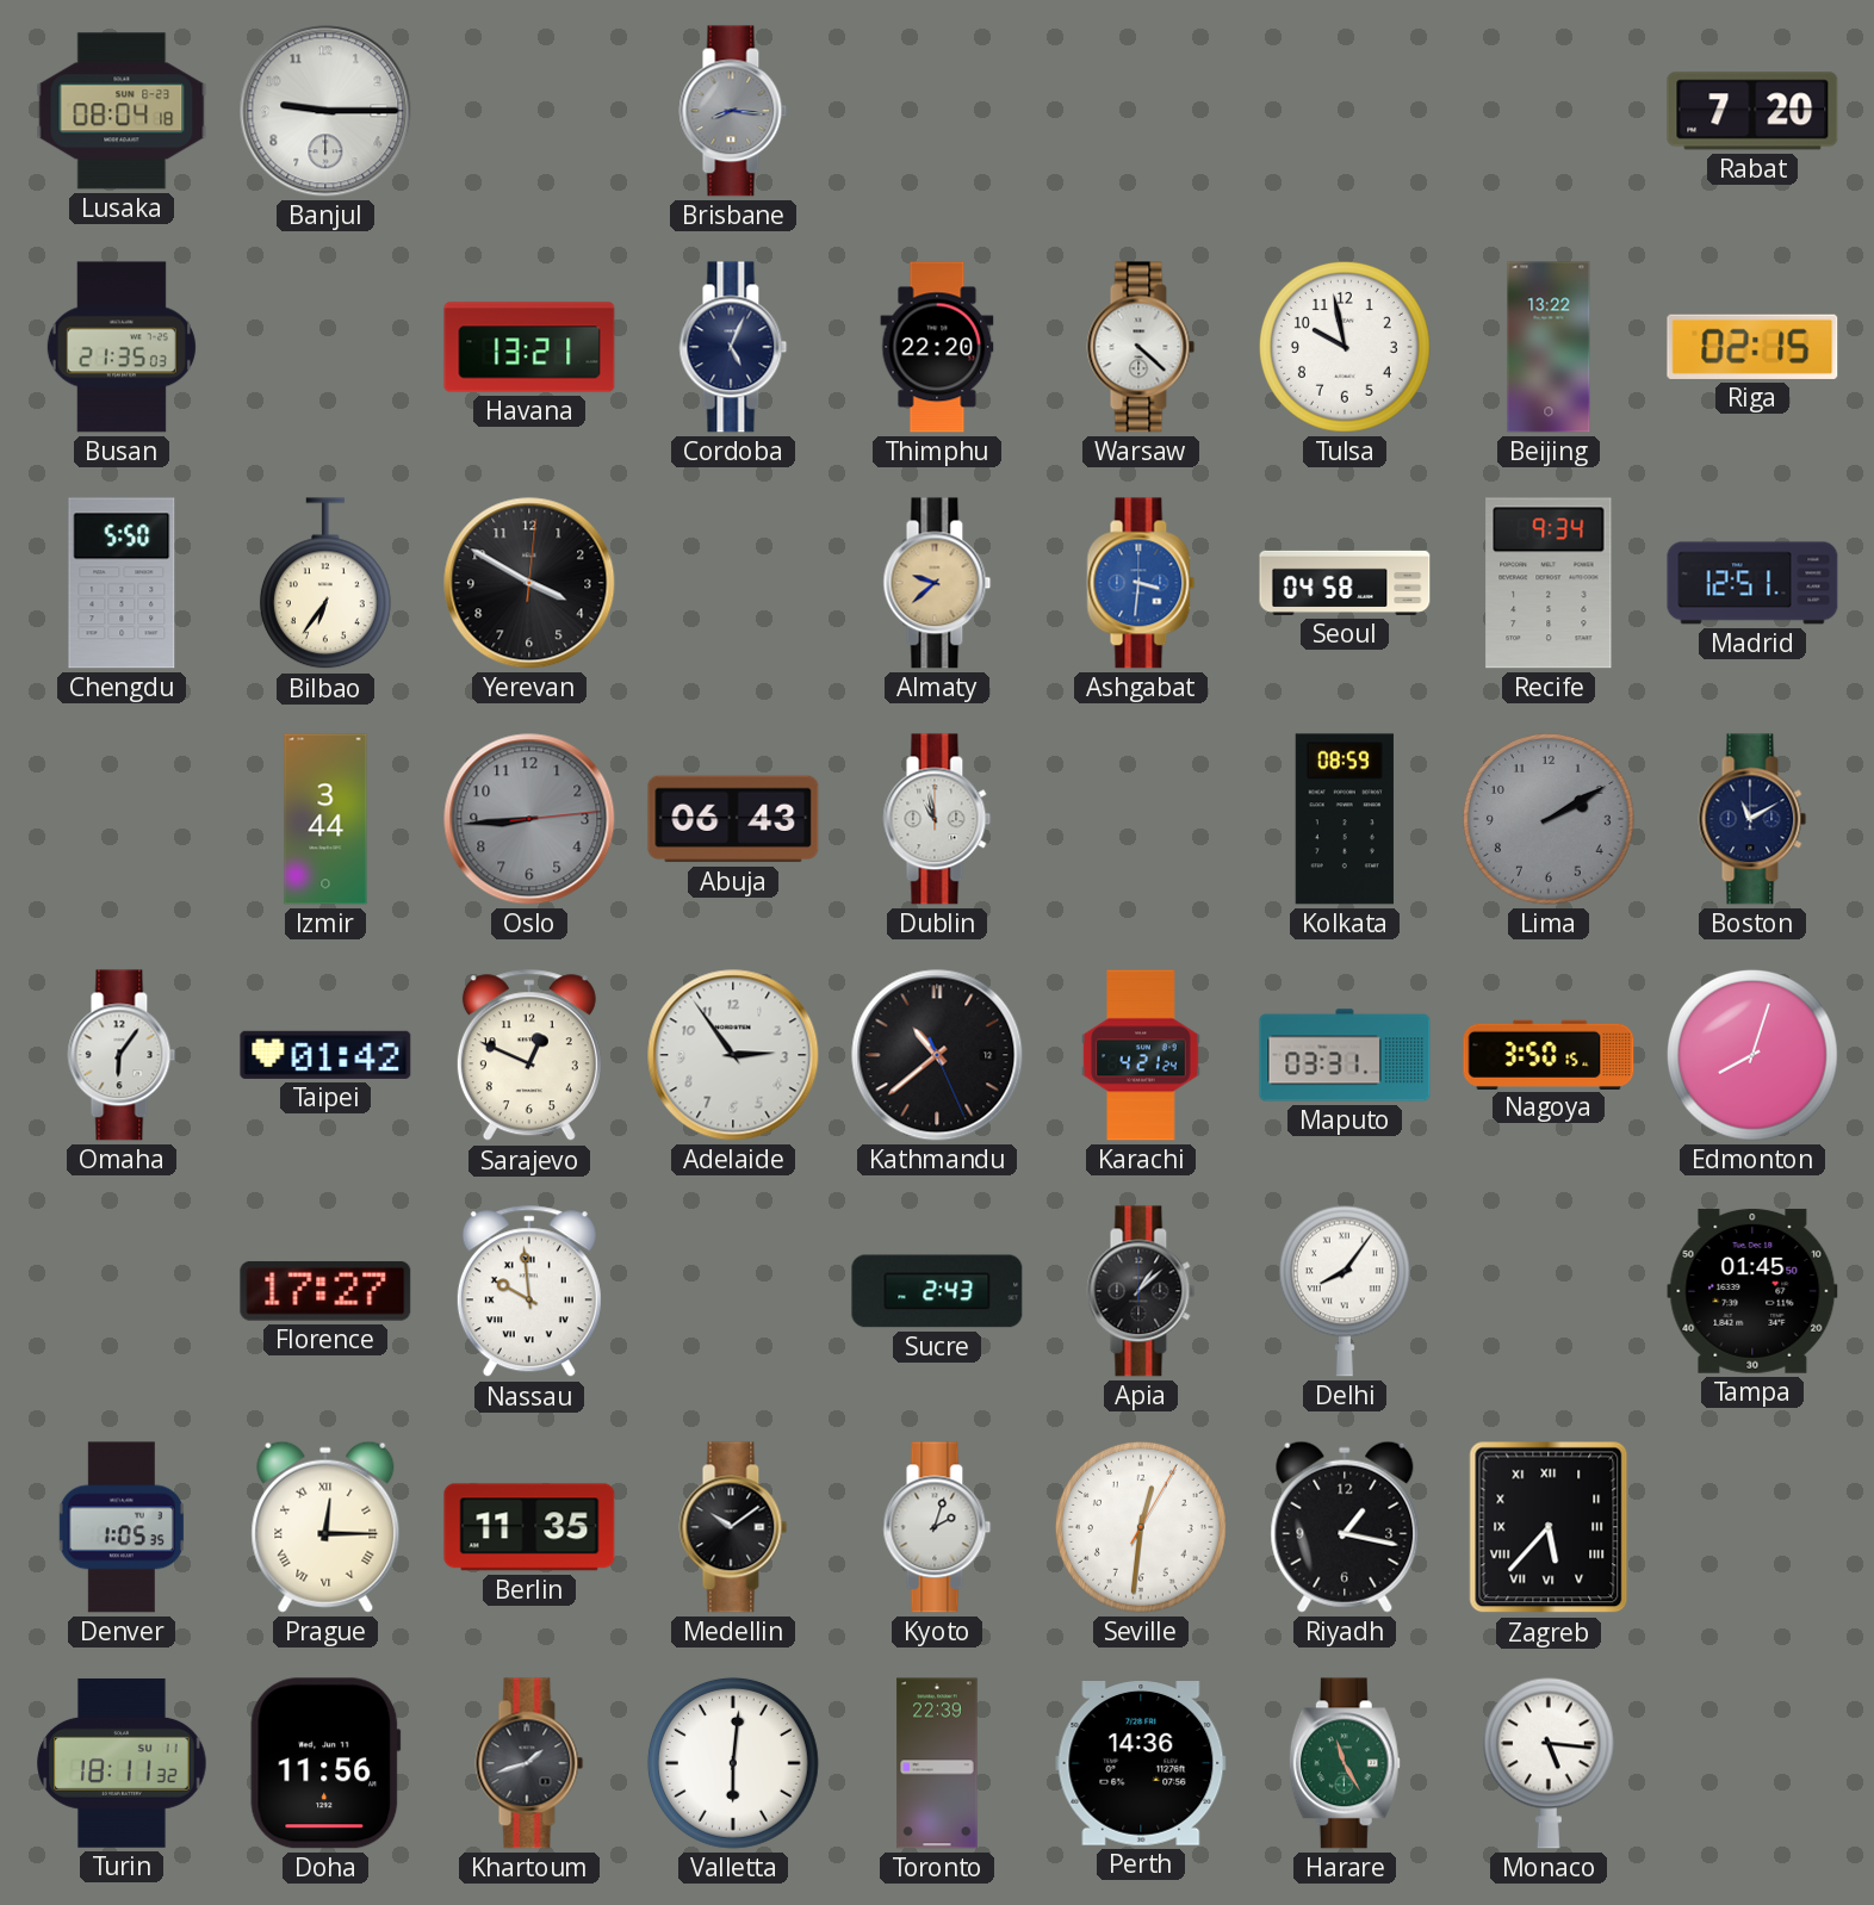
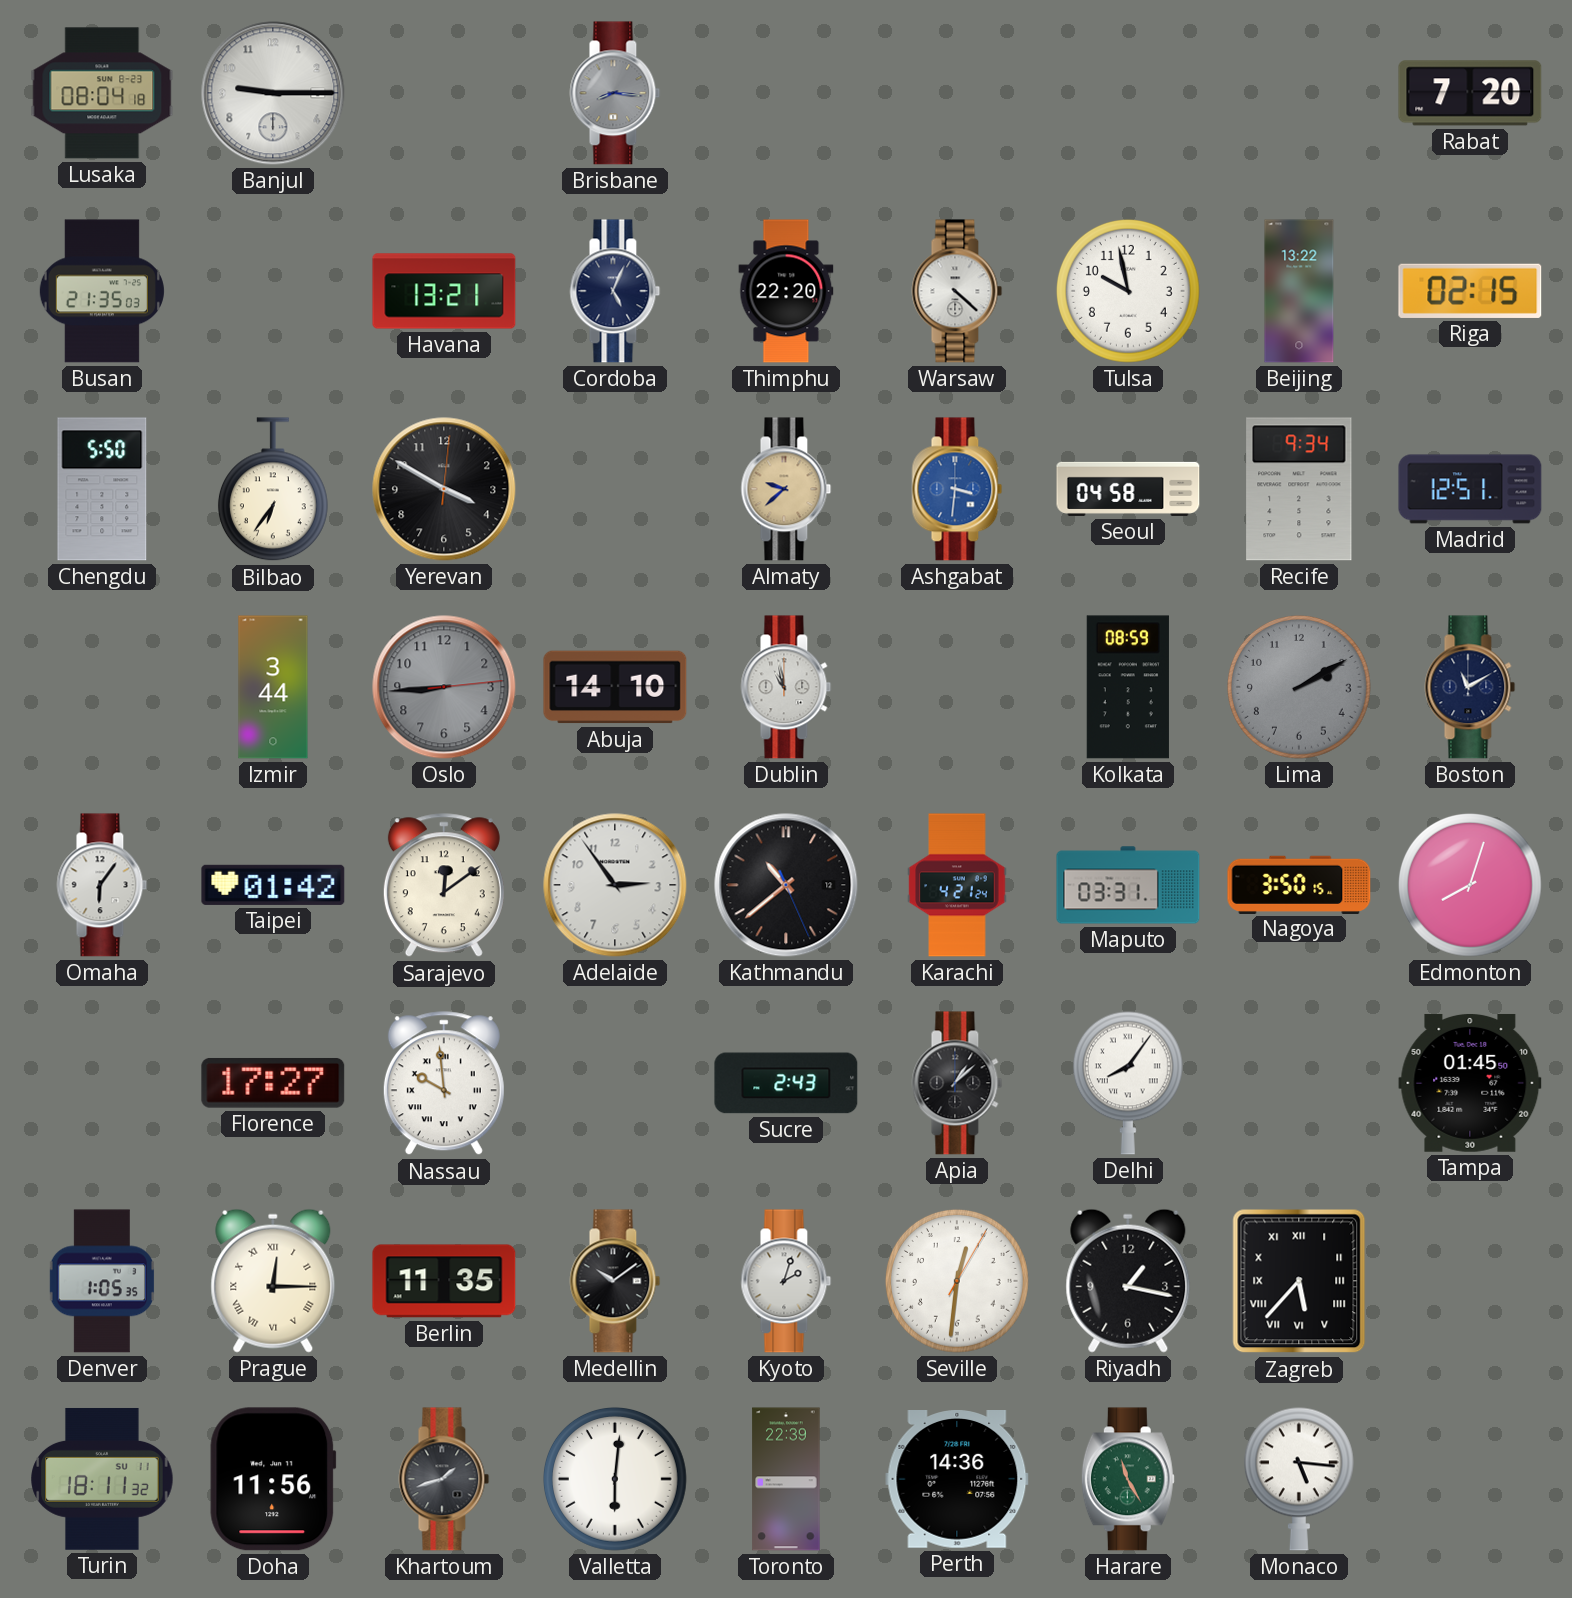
Abuja: 06:43 -> 14:10
Sarajevo: 12:49 -> 12:09
